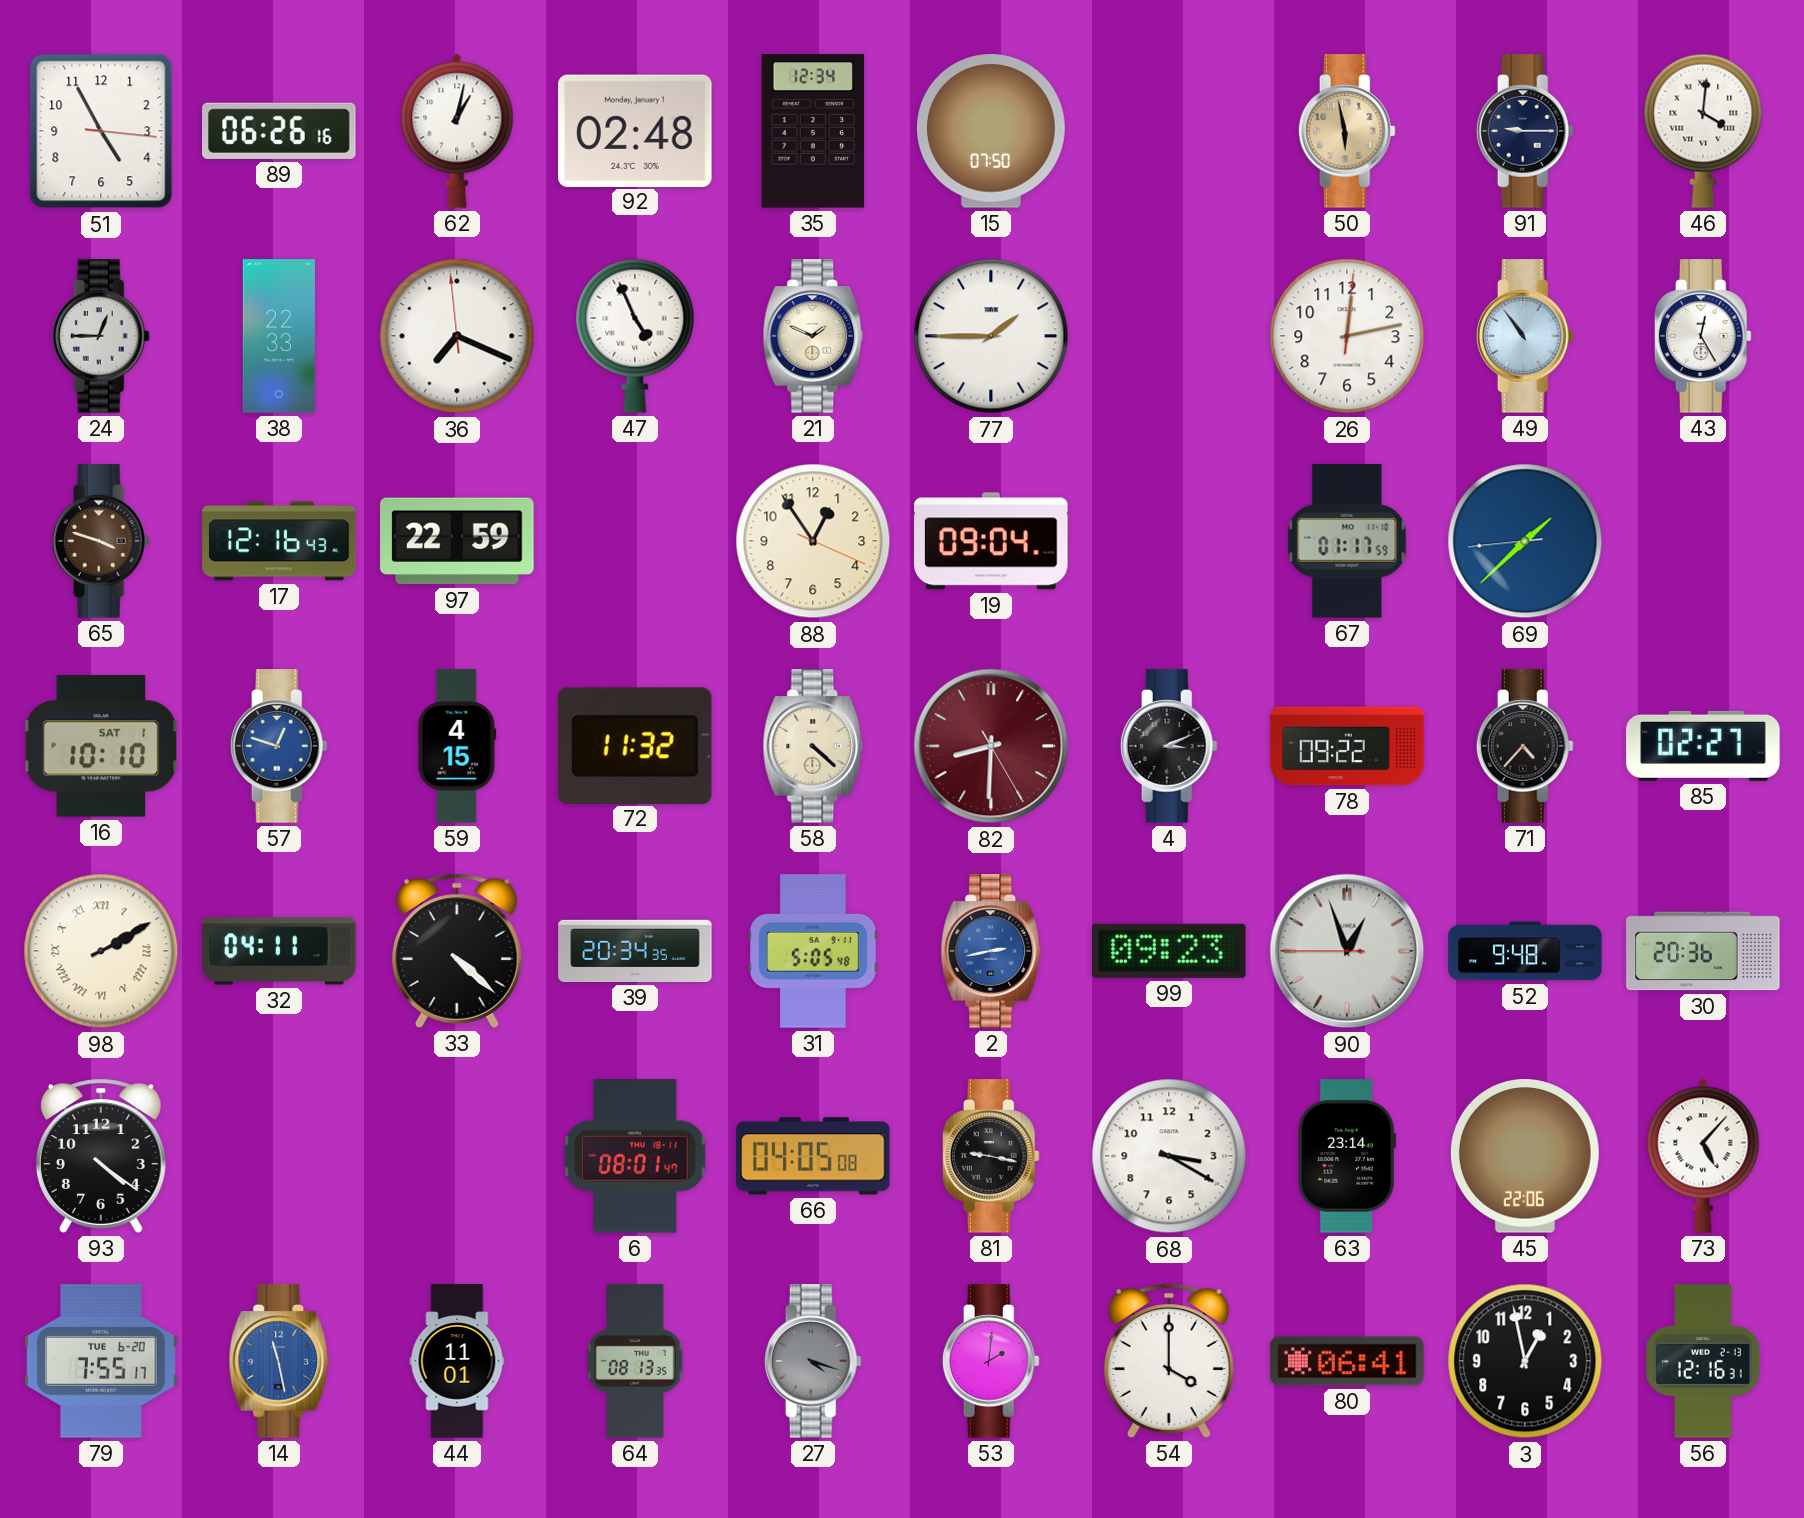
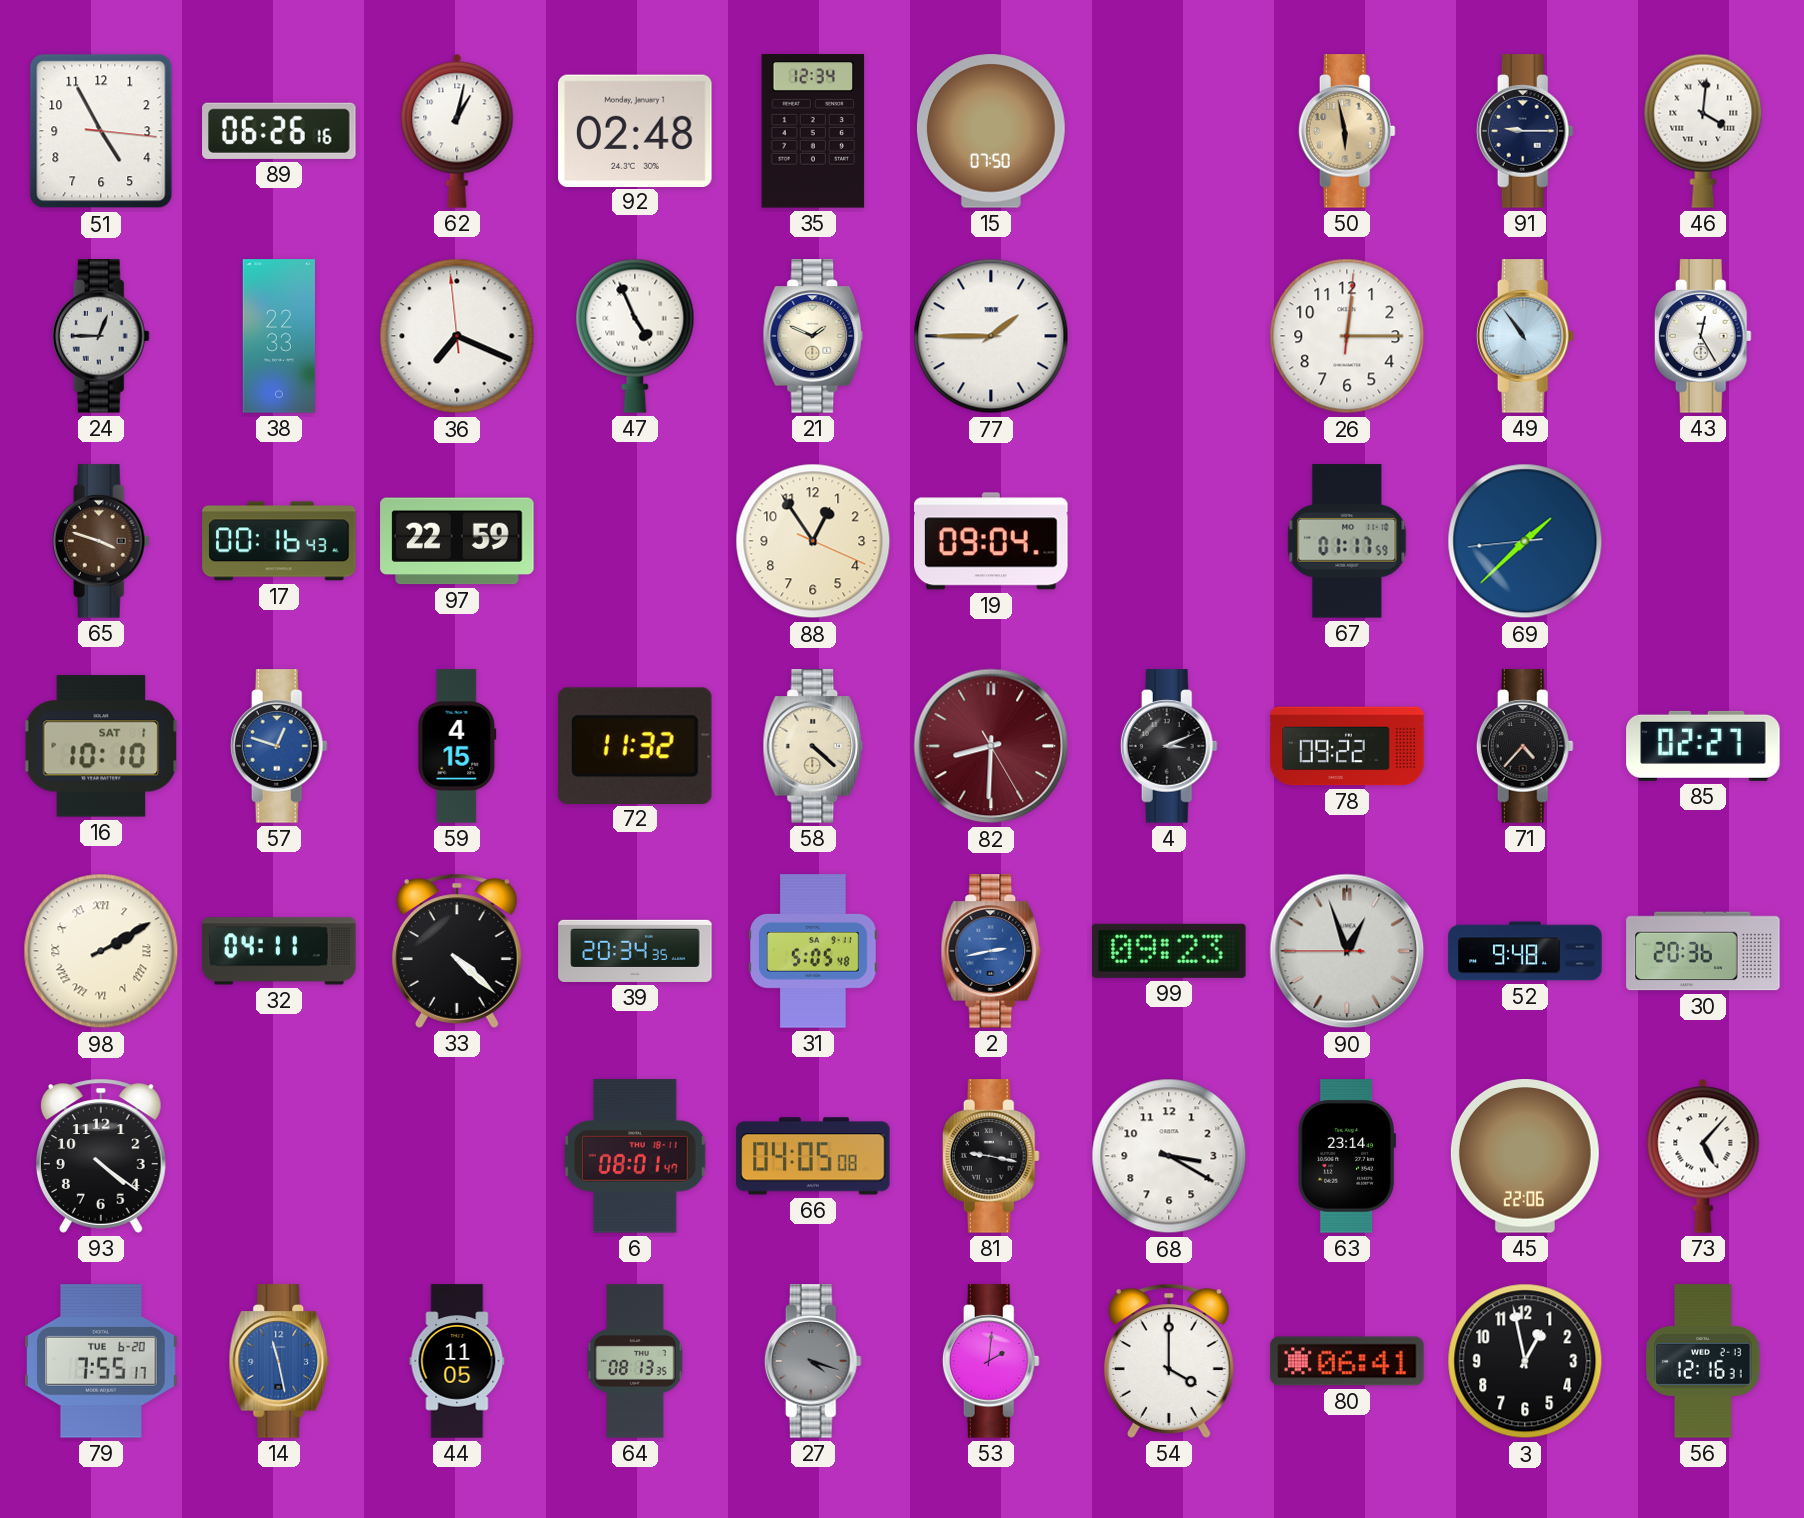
26: 12:13 -> 12:15
17: 12:16 -> 00:16
44: 11:01 -> 11:05
